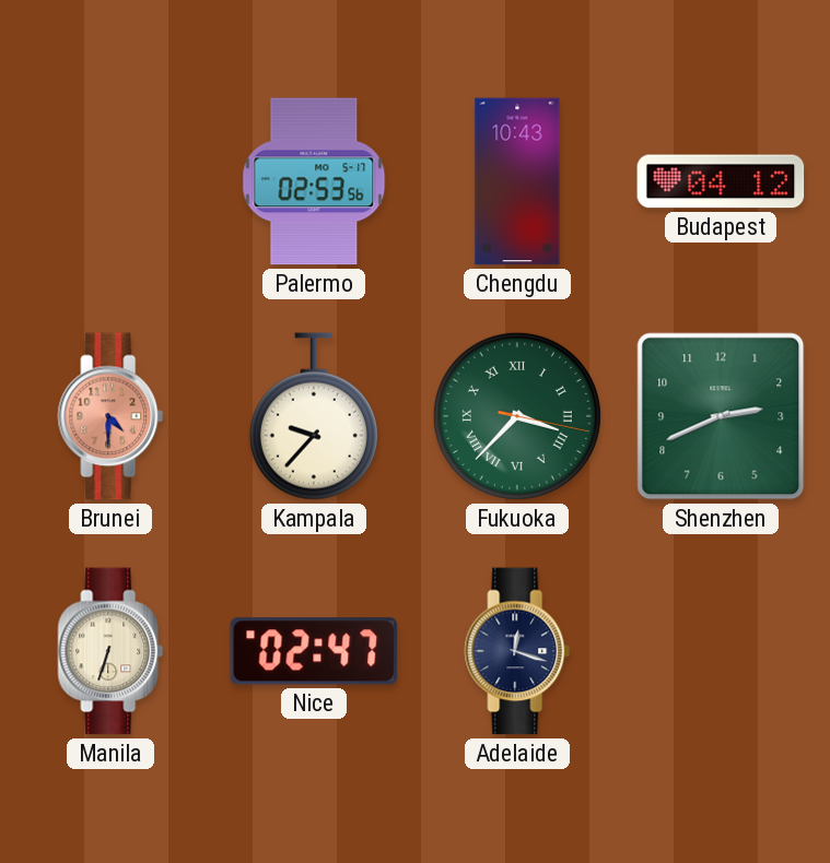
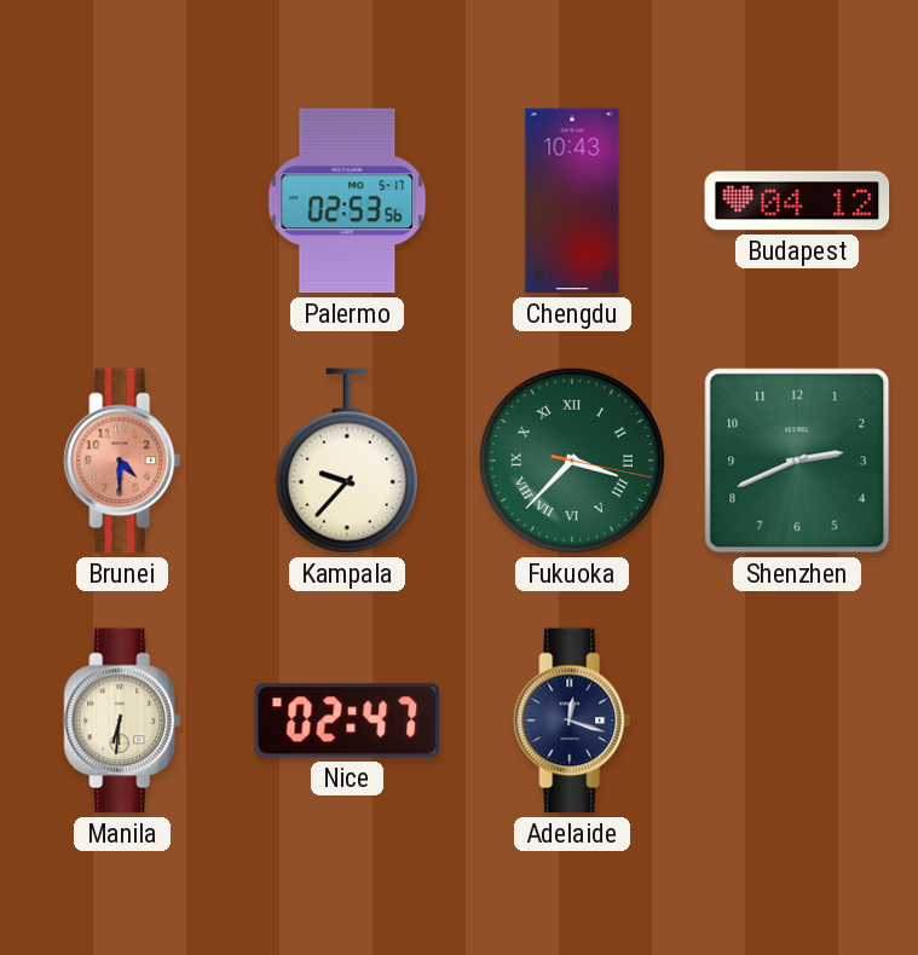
Manila: 6:33 -> 6:31
